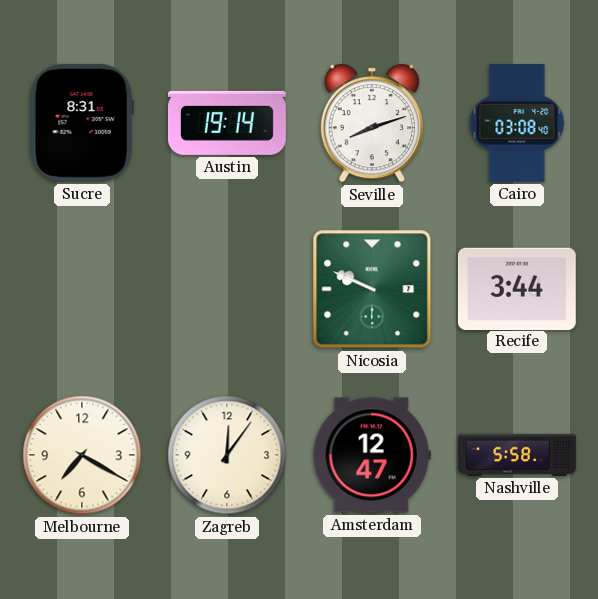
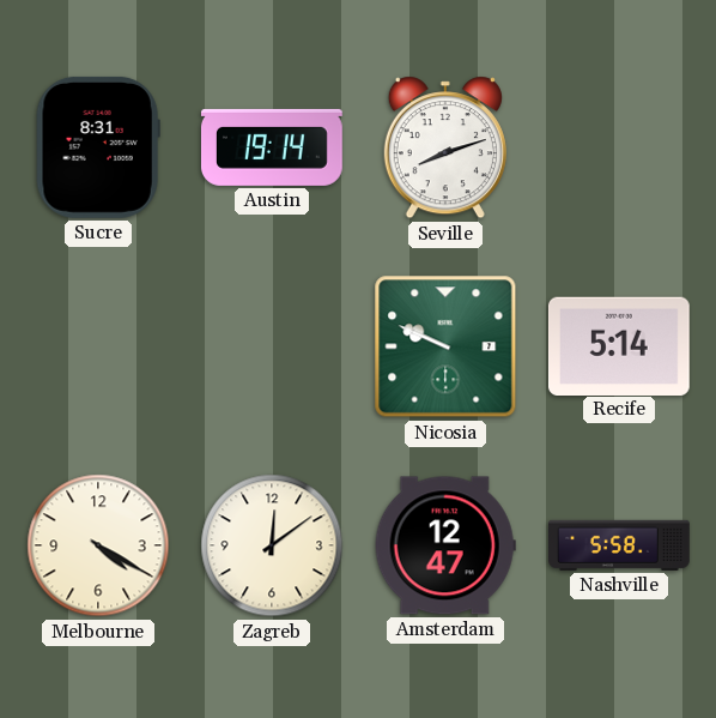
Cairo: 03:08 -> none
Recife: 3:44 -> 5:14
Melbourne: 7:20 -> 4:20
Zagreb: 12:06 -> 12:09
